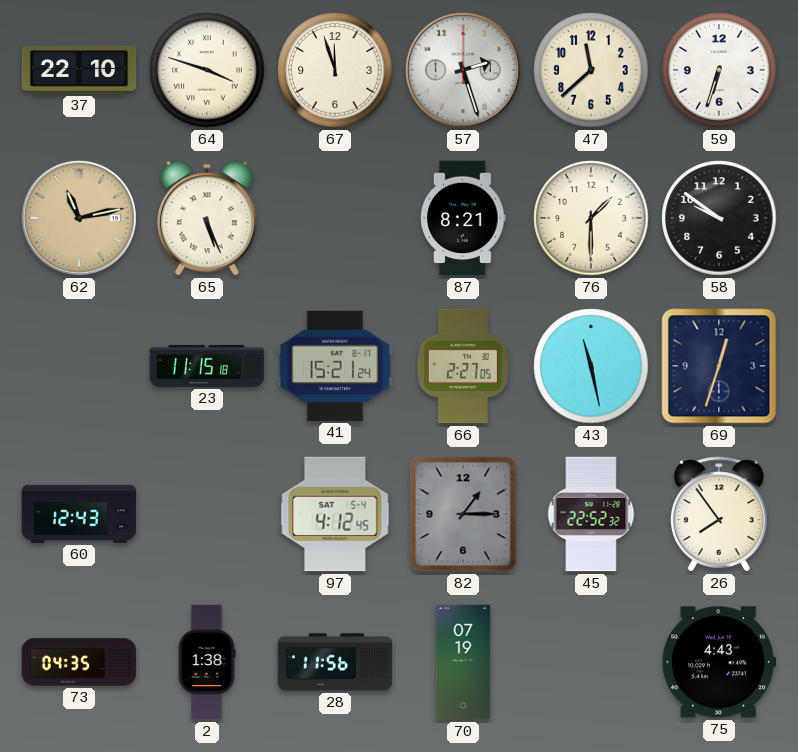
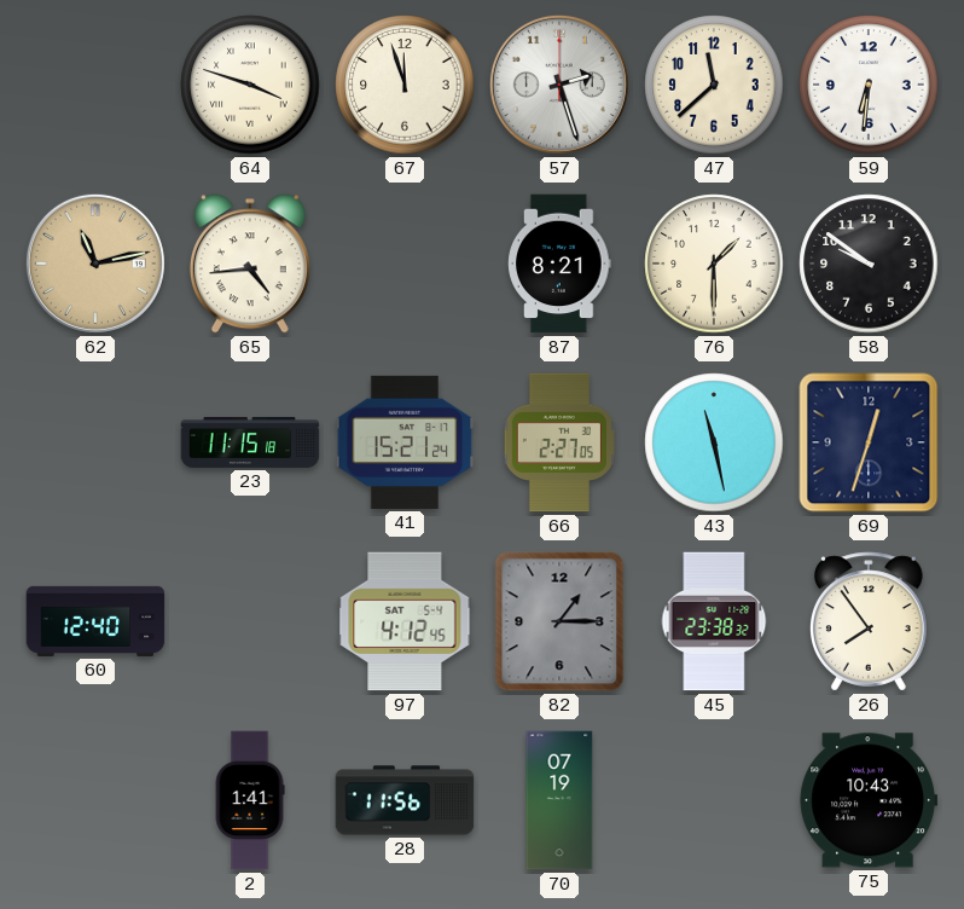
37: 22:10 -> none
59: 6:33 -> 6:31
65: 5:26 -> 4:44
60: 12:43 -> 12:40
45: 22:52 -> 23:38
73: 04:35 -> none
2: 1:38 -> 1:41
75: 4:43 -> 10:43
